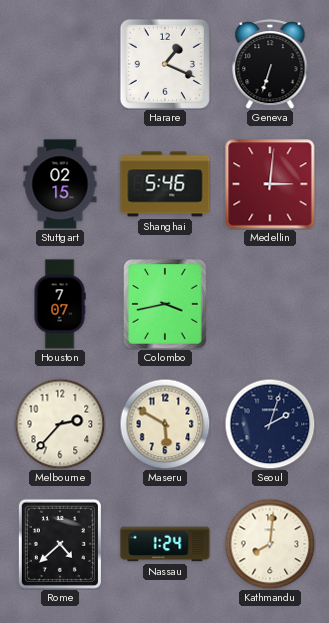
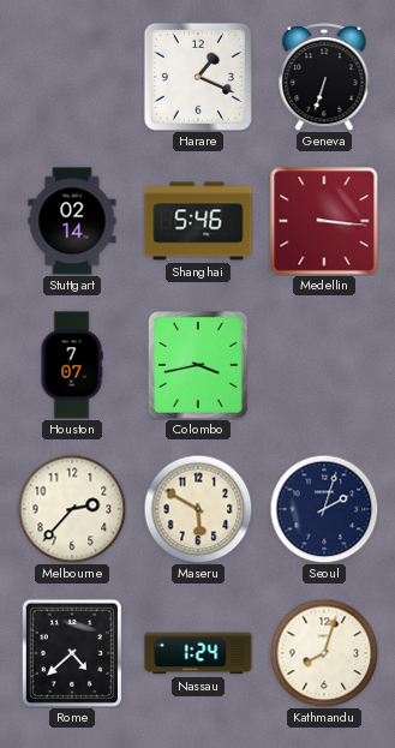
Stuttgart: 02:15 -> 02:14
Medellin: 3:01 -> 3:16
Kathmandu: 8:01 -> 8:03
